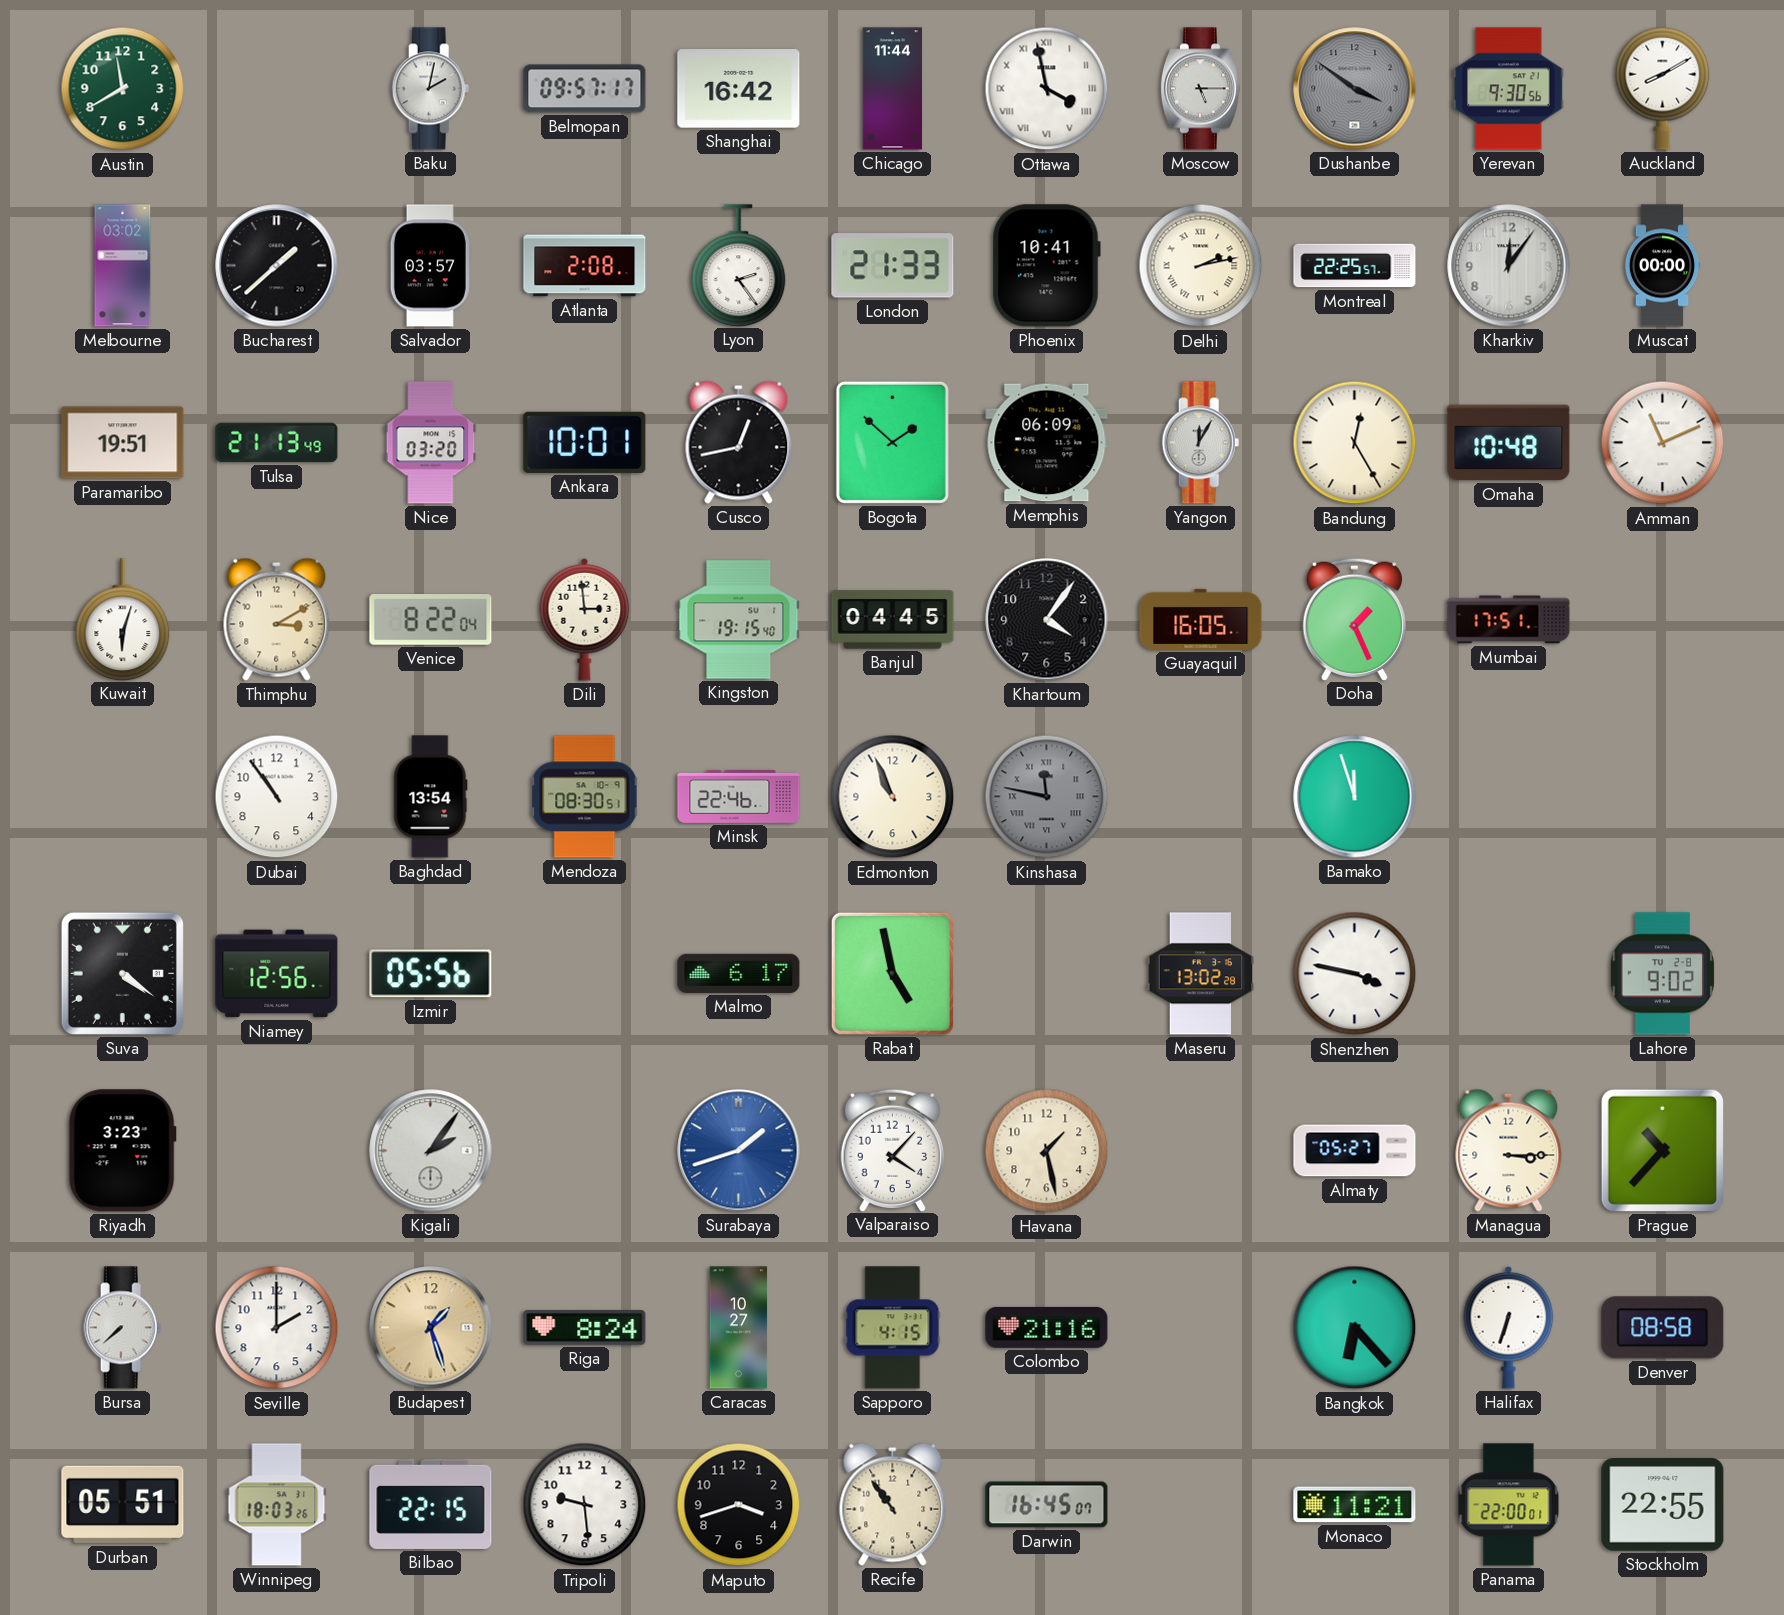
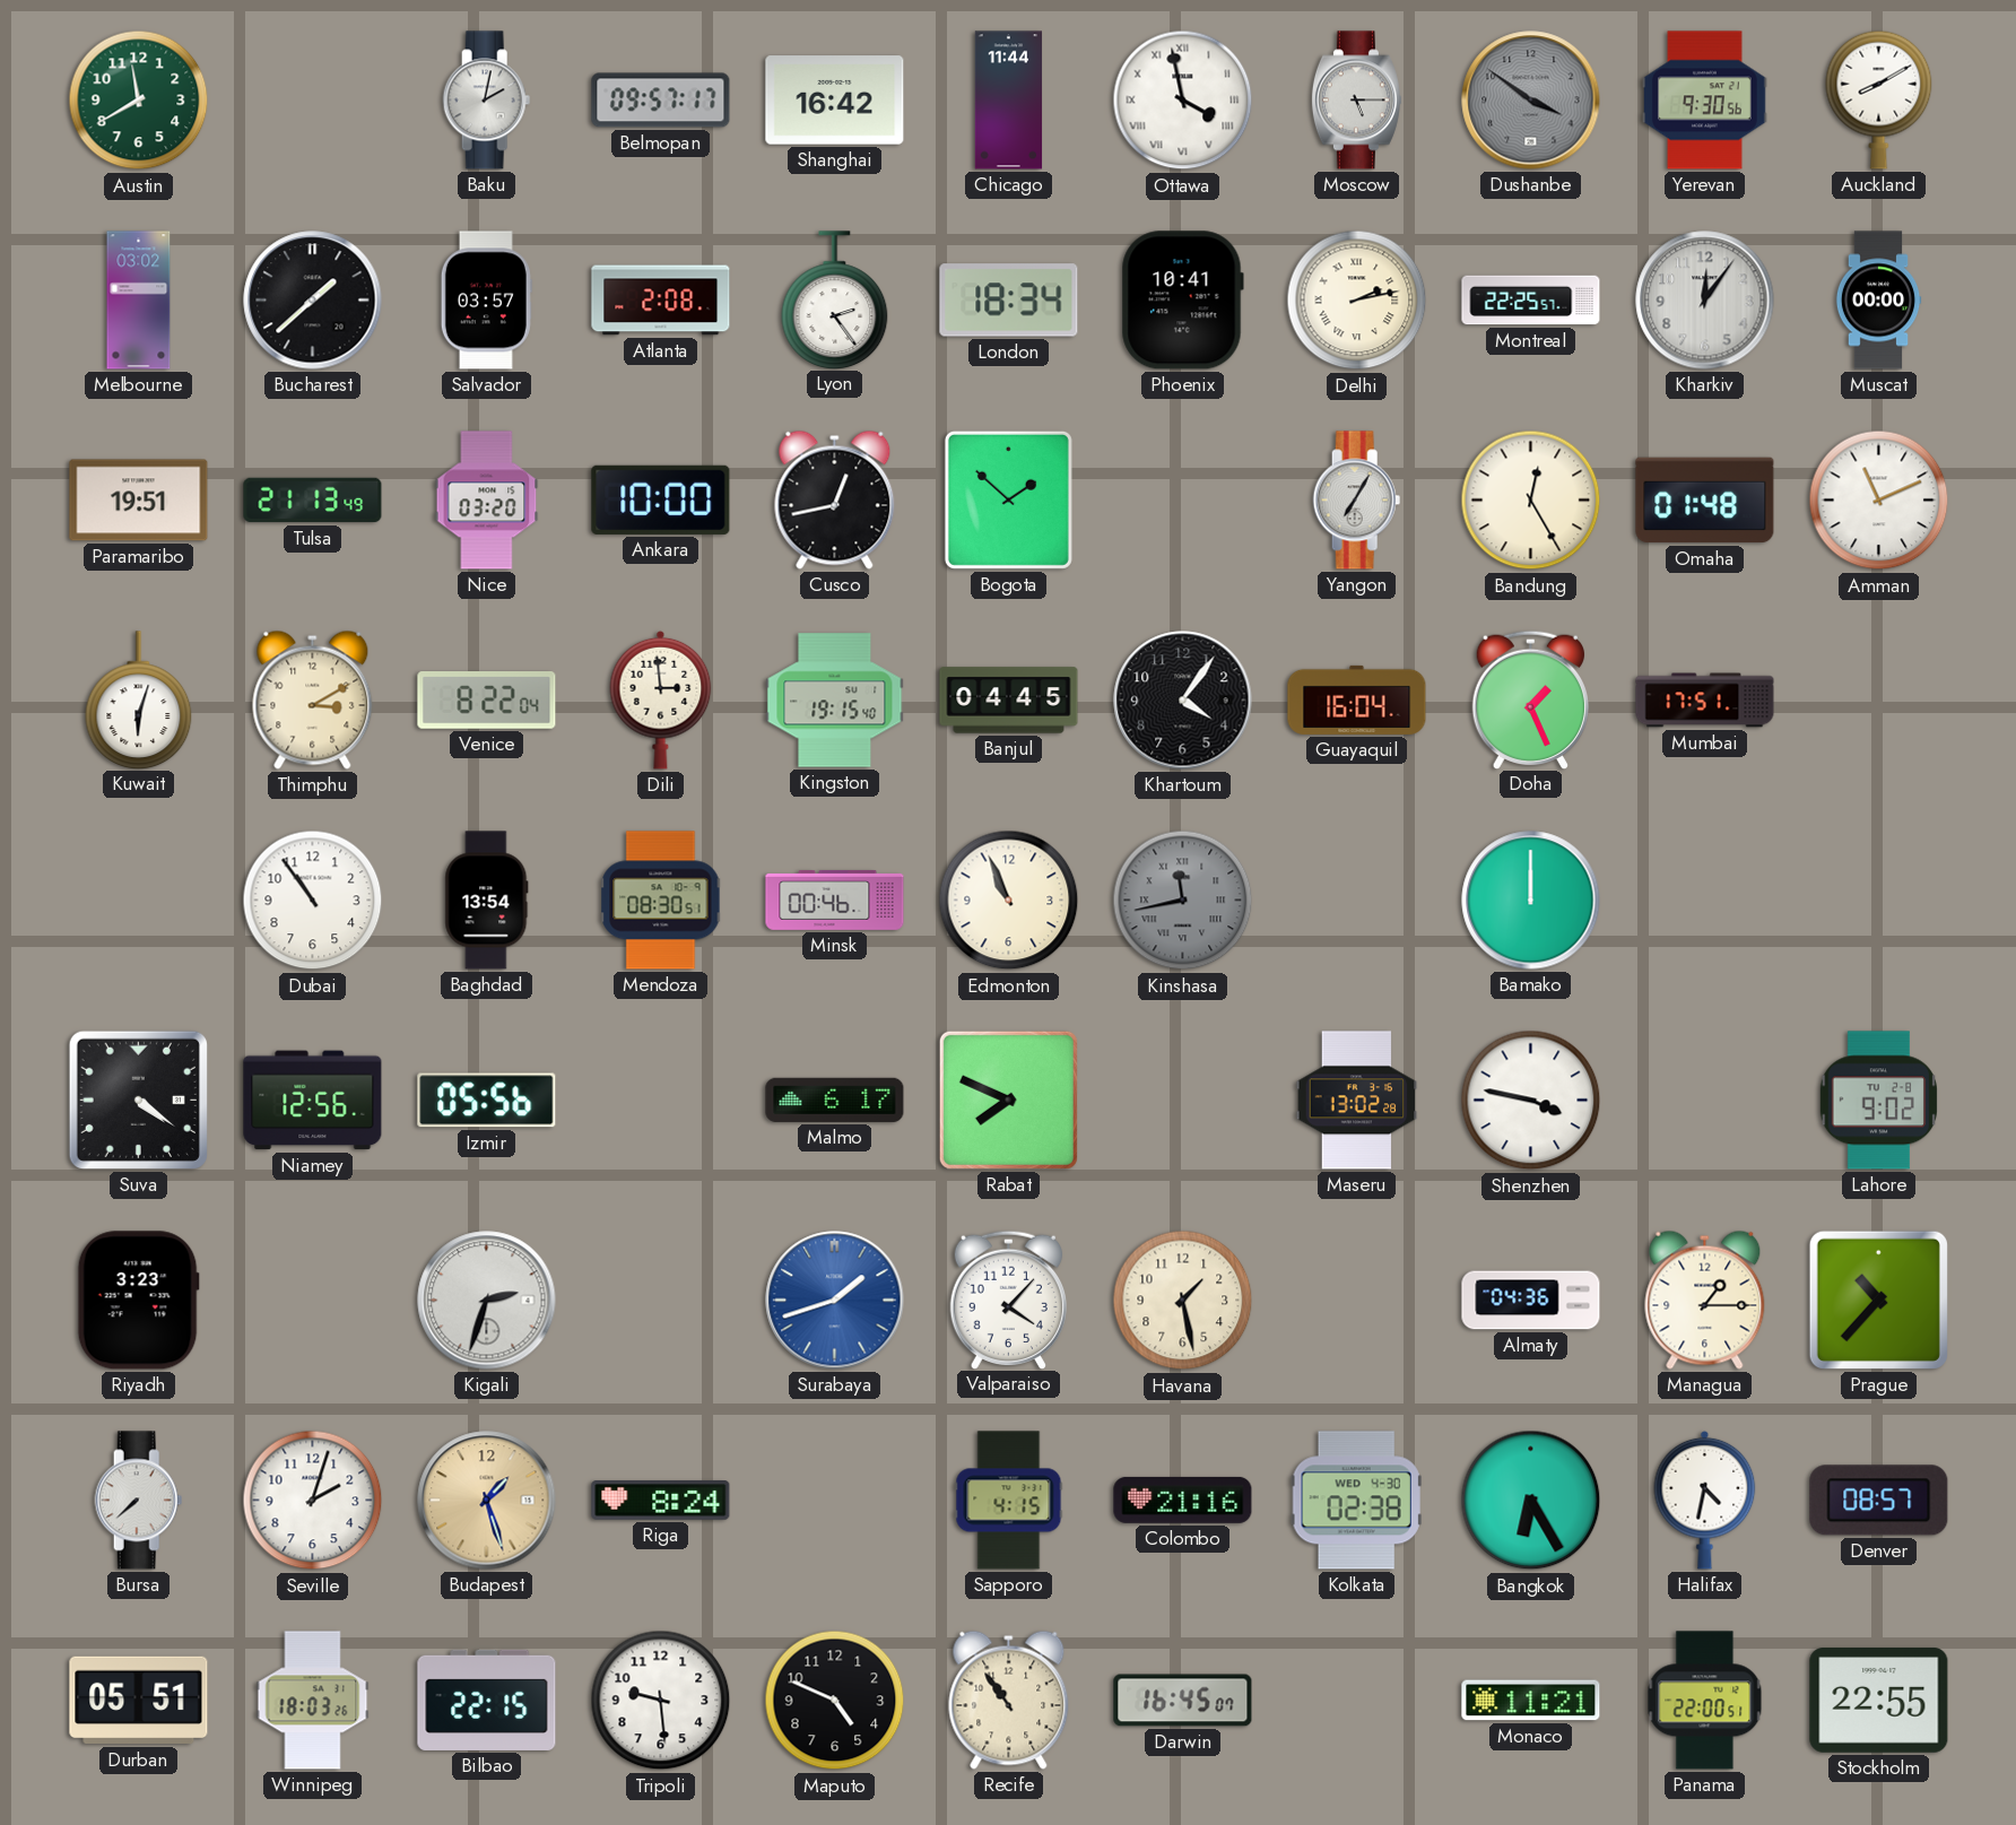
London: 21:33 -> 18:34
Ankara: 10:01 -> 10:00
Memphis: 06:09 -> none
Yangon: 12:05 -> 7:05
Omaha: 10:48 -> 01:48
Guayaquil: 16:05 -> 16:04
Minsk: 22:46 -> 00:46
Kinshasa: 11:47 -> 11:43
Bamako: 11:57 -> 12:00
Rabat: 4:58 -> 7:49
Kigali: 2:06 -> 2:33
Almaty: 05:27 -> 04:36
Managua: 3:15 -> 1:15
Seville: 2:00 -> 2:03
Caracas: 10:27 -> none
Kolkata: none -> 02:38
Bangkok: 6:23 -> 6:25
Halifax: 6:33 -> 4:32
Denver: 08:58 -> 08:57
Maputo: 3:42 -> 4:49
Panama: 22:00:01 -> 22:00:51
